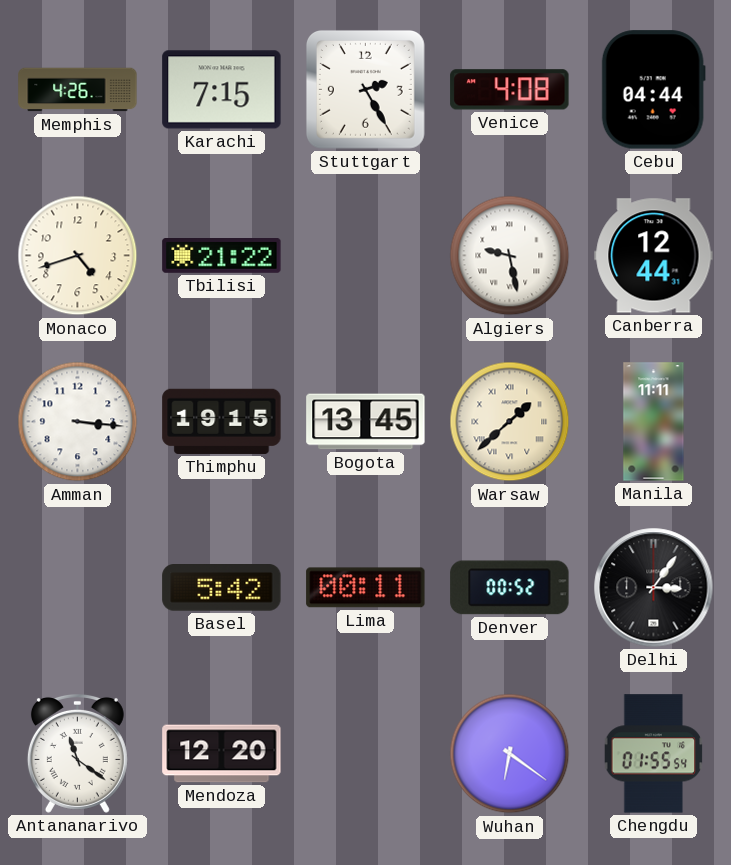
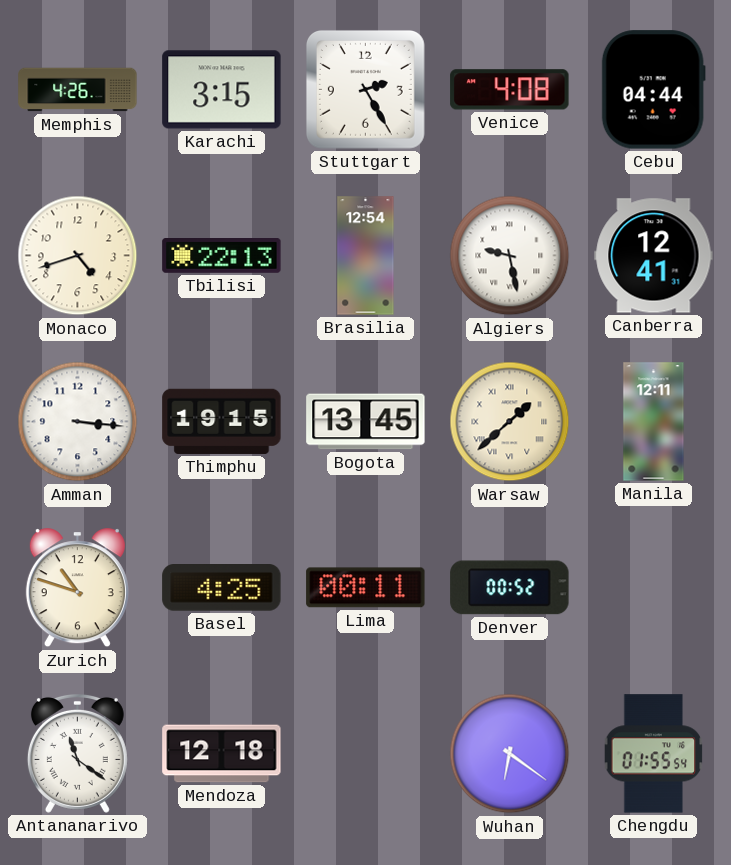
Karachi: 7:15 -> 3:15
Tbilisi: 21:22 -> 22:13
Brasilia: none -> 12:54
Canberra: 12:44 -> 12:41
Manila: 11:11 -> 12:11
Zurich: none -> 10:48
Basel: 5:42 -> 4:25
Delhi: 3:06 -> none
Mendoza: 12:20 -> 12:18
